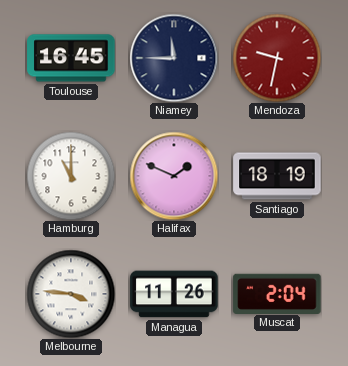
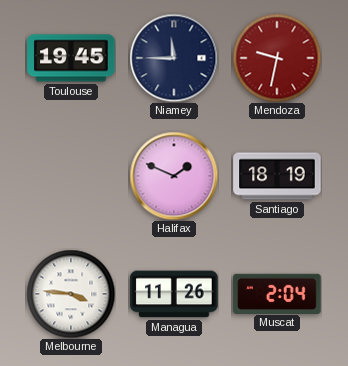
Toulouse: 16:45 -> 19:45
Hamburg: 11:00 -> none
